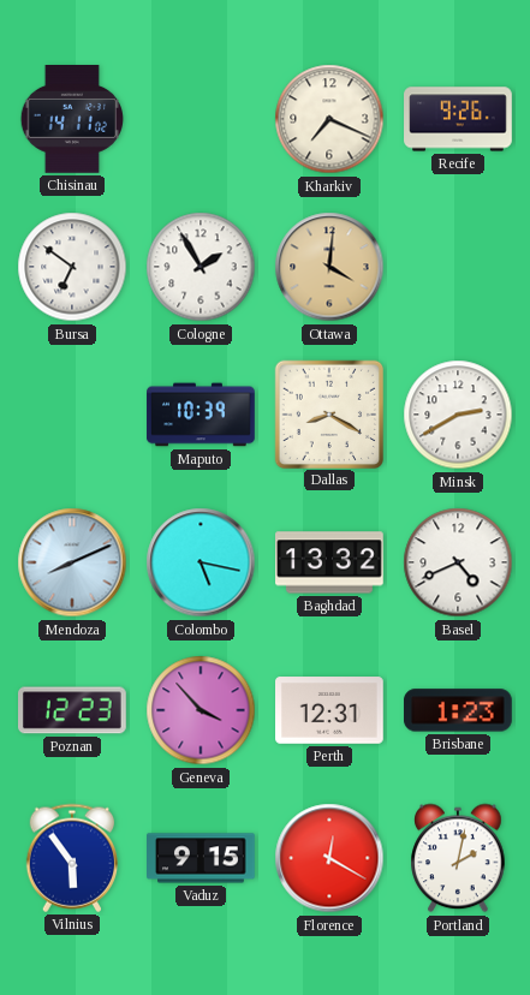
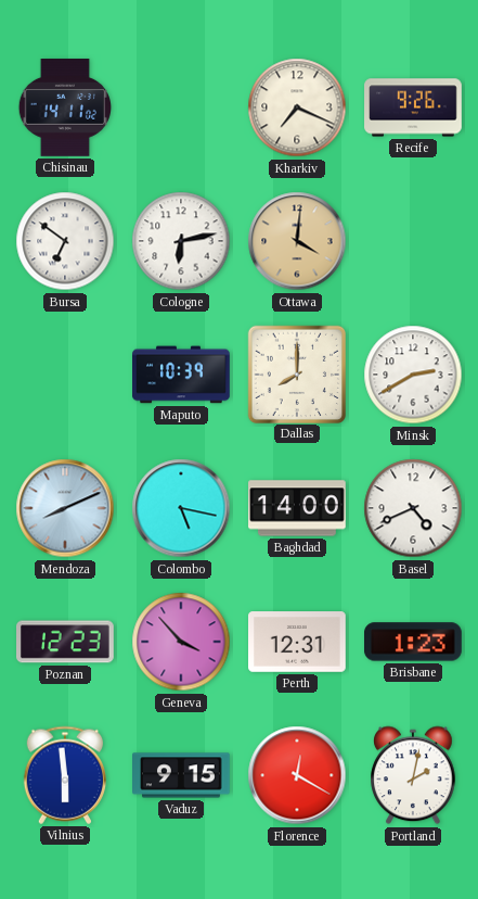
Cologne: 1:55 -> 6:13
Dallas: 8:20 -> 8:00
Baghdad: 13:32 -> 14:00
Vilnius: 5:54 -> 5:59
